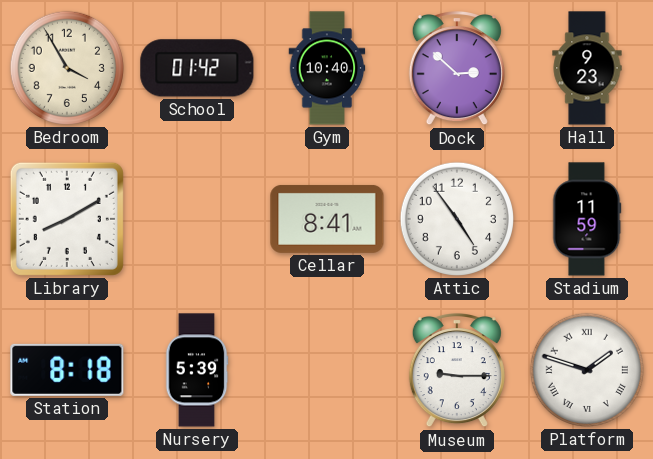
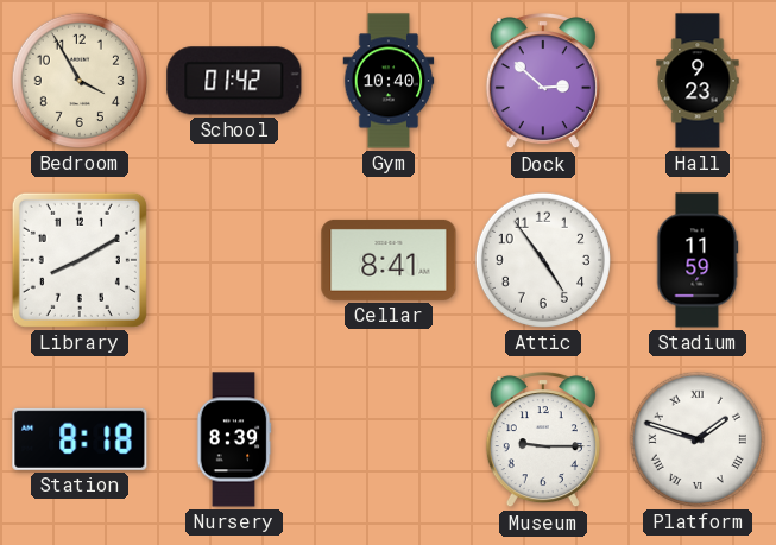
Nursery: 5:39 -> 8:39
